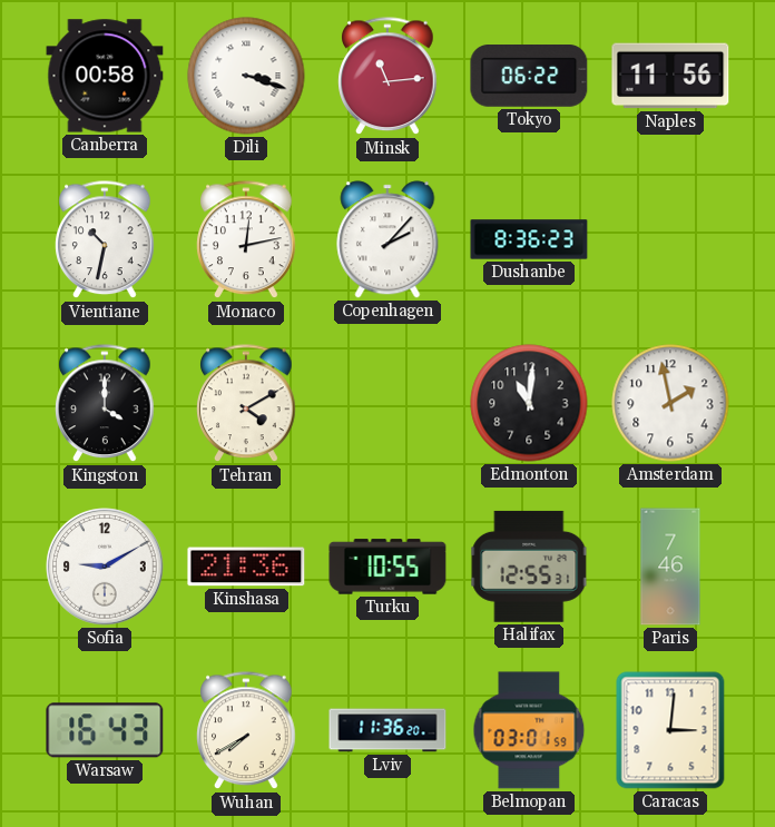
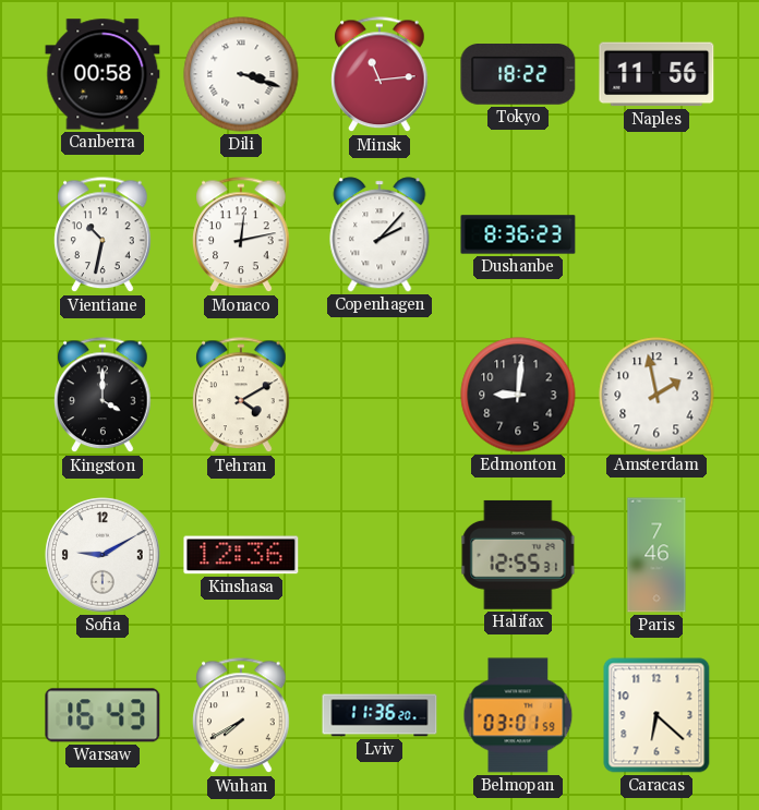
Tokyo: 06:22 -> 18:22
Edmonton: 11:01 -> 9:01
Kinshasa: 21:36 -> 12:36
Turku: 10:55 -> none
Caracas: 3:01 -> 6:22
